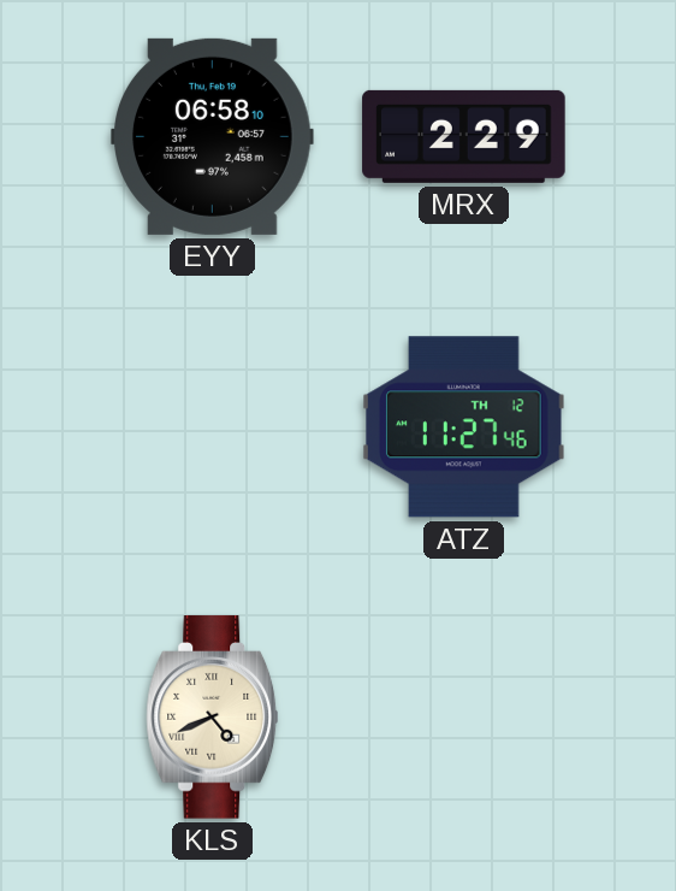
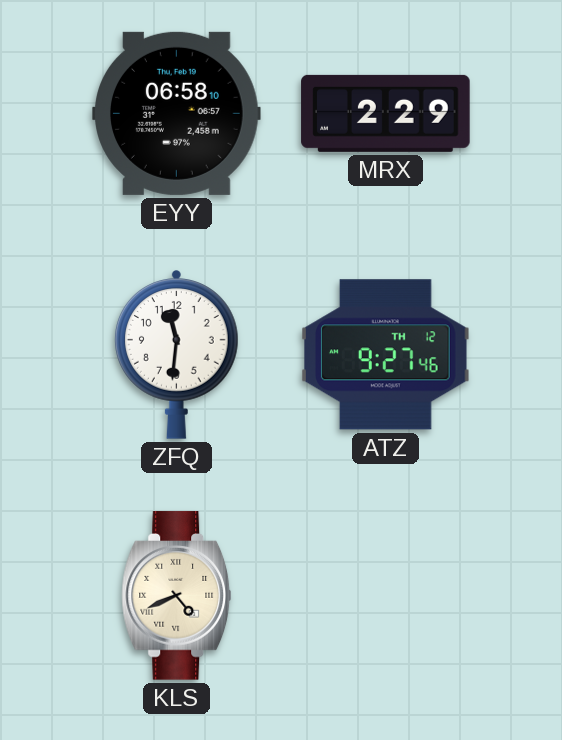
ZFQ: none -> 11:31
ATZ: 11:27 -> 9:27
